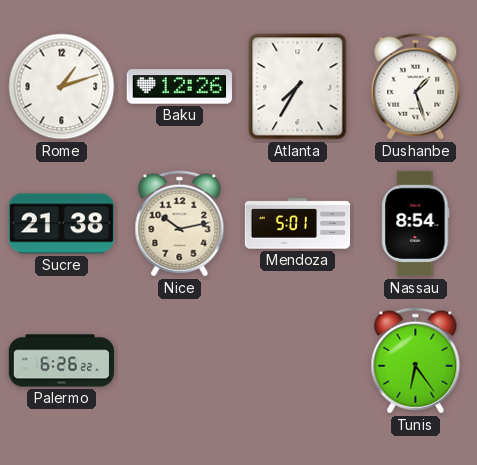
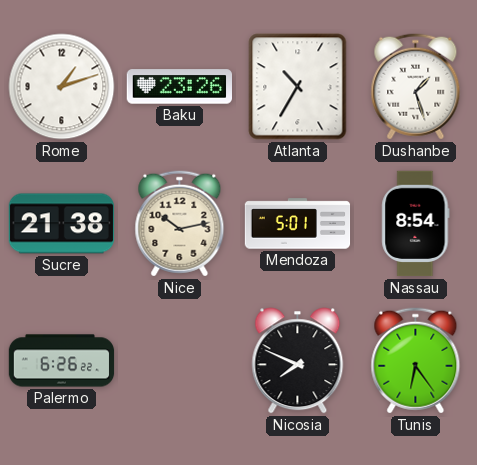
Baku: 12:26 -> 23:26
Atlanta: 7:35 -> 10:35
Nicosia: none -> 7:49
